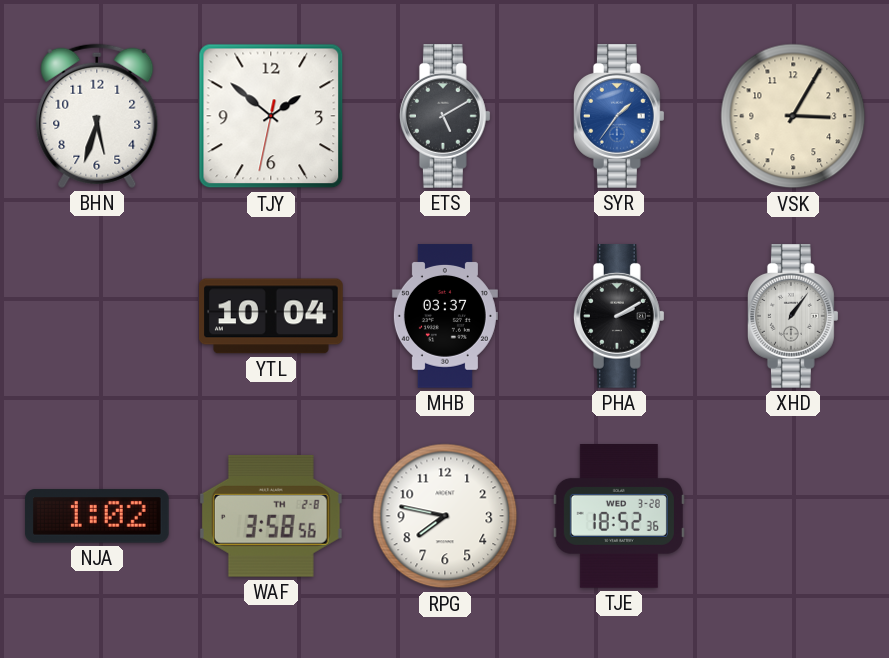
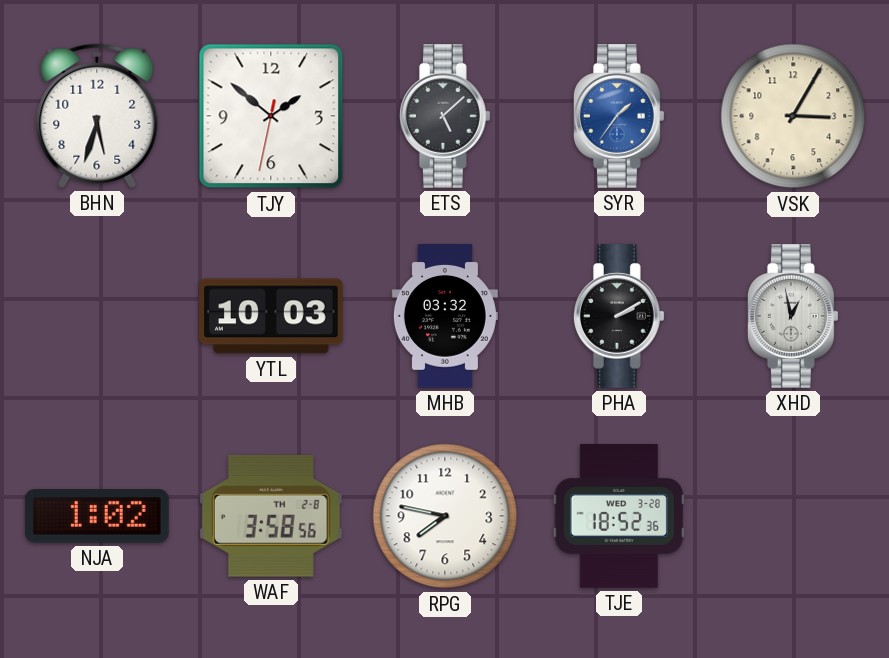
ETS: 5:10 -> 5:08
YTL: 10:04 -> 10:03
MHB: 03:37 -> 03:32
XHD: 1:06 -> 12:58
